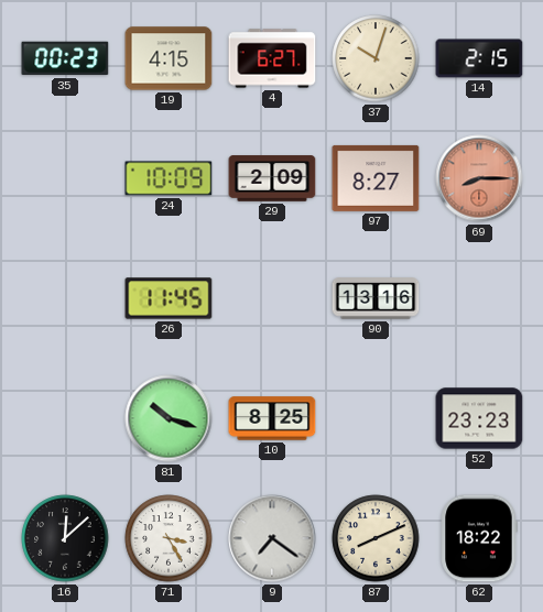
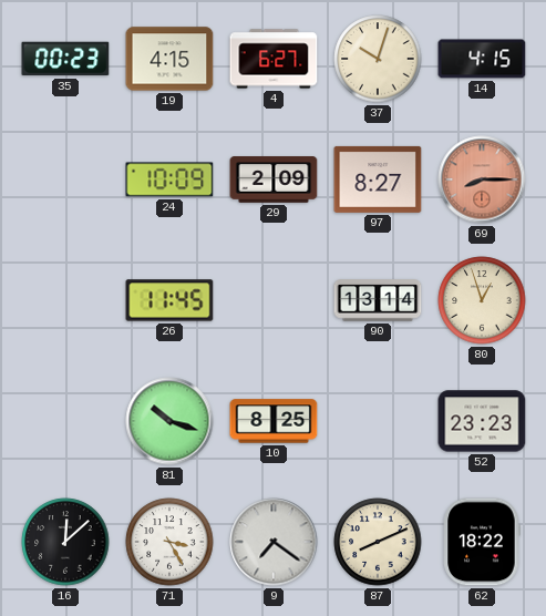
14: 2:15 -> 4:15
90: 13:16 -> 13:14
80: none -> 12:57
